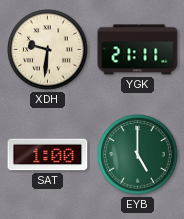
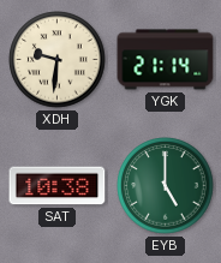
YGK: 21:11 -> 21:14
SAT: 1:00 -> 10:38
